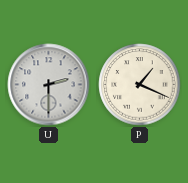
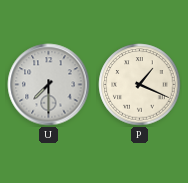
U: 2:30 -> 7:30
